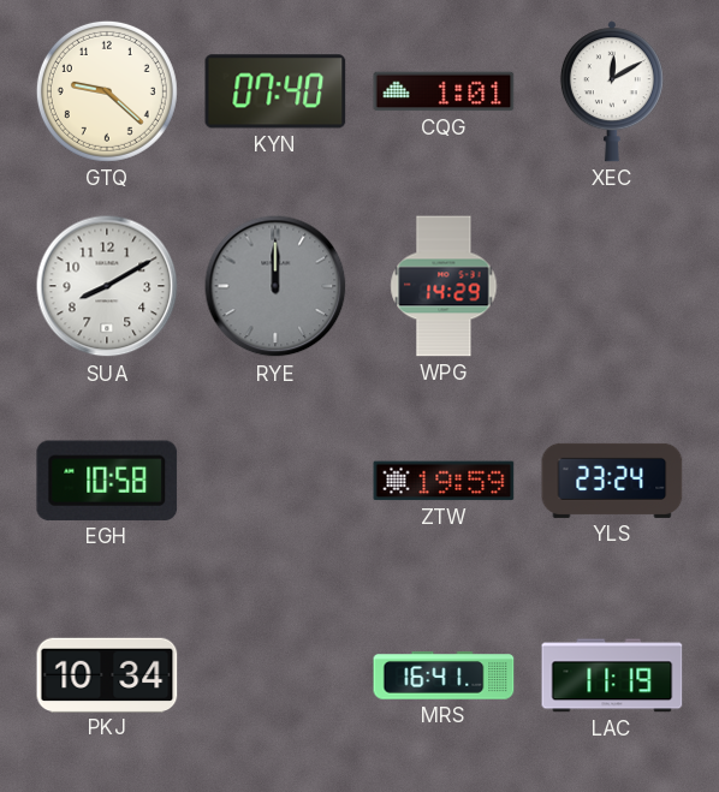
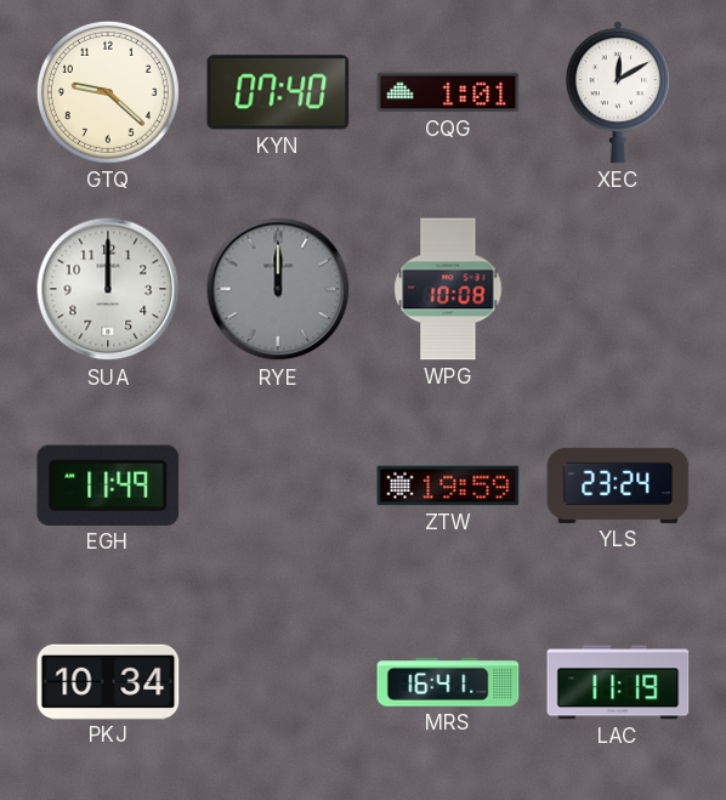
SUA: 8:10 -> 12:00
WPG: 14:29 -> 10:08
EGH: 10:58 -> 11:49
